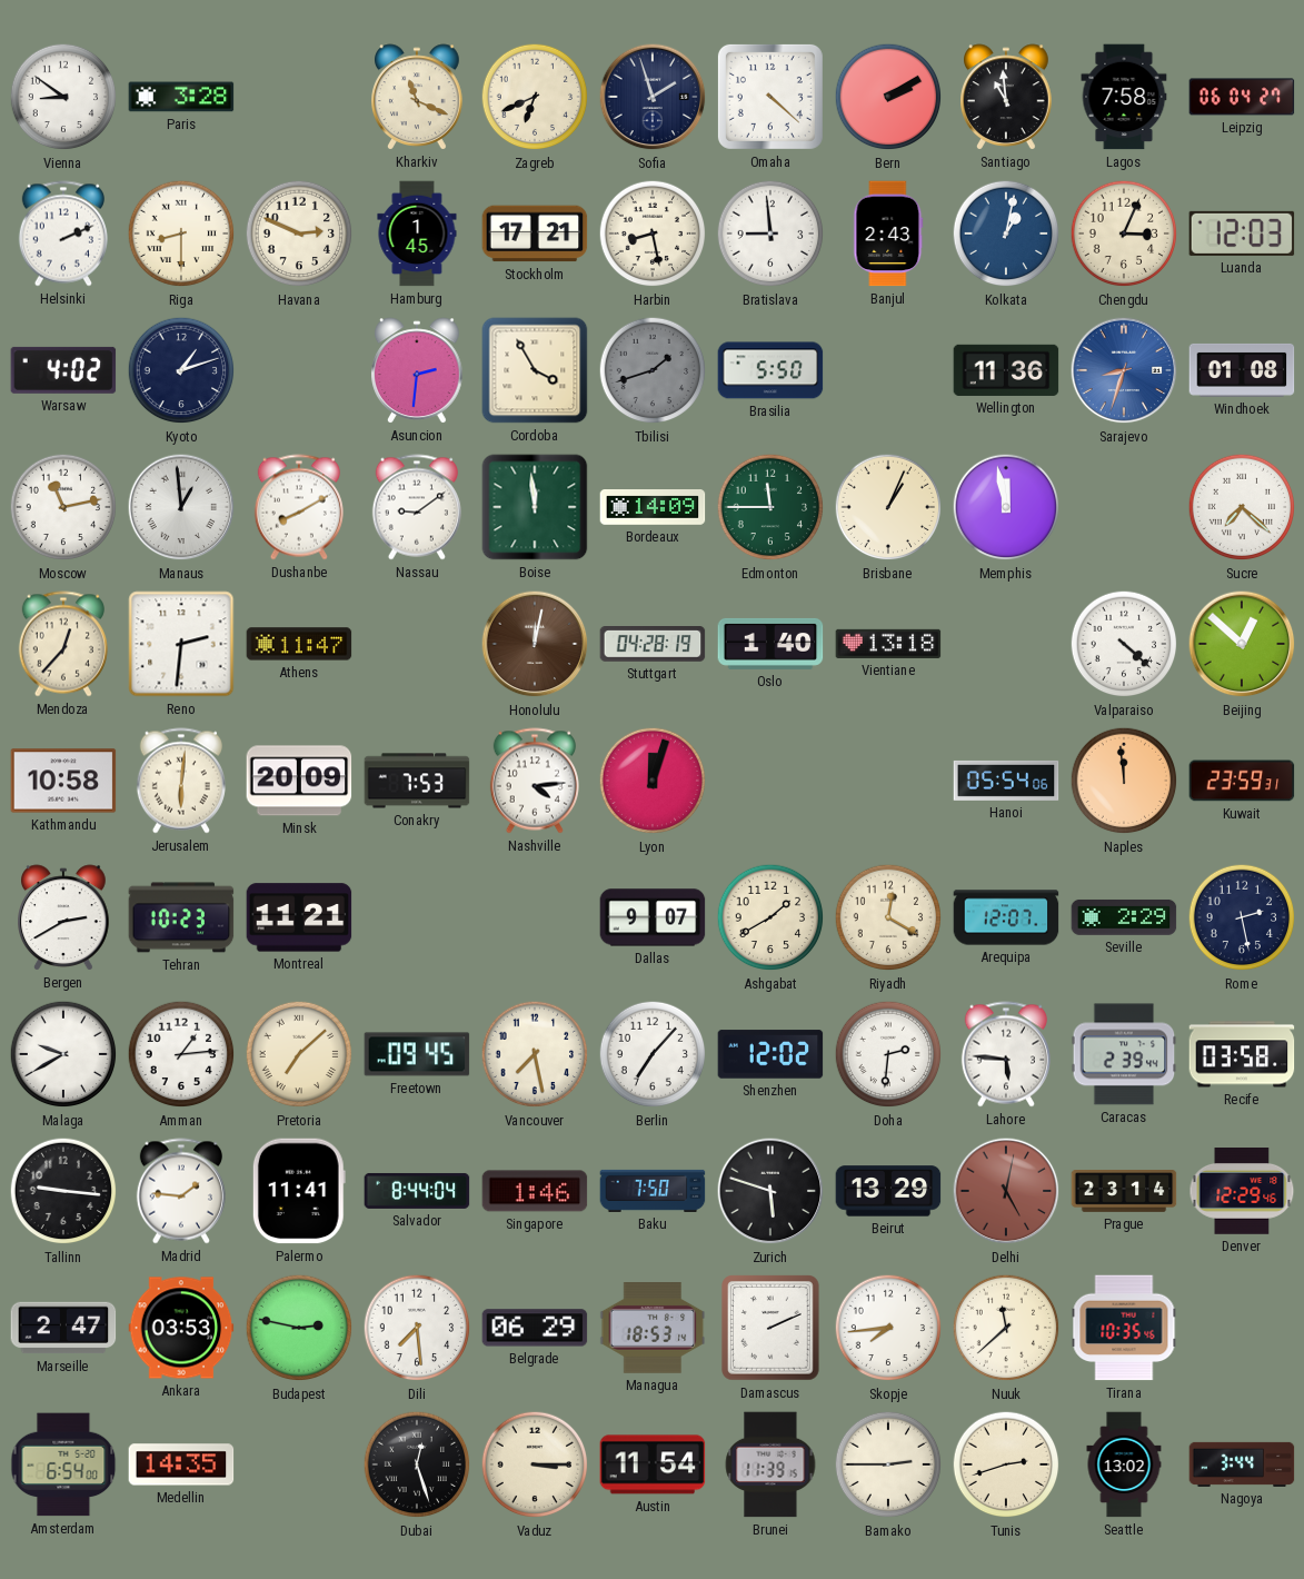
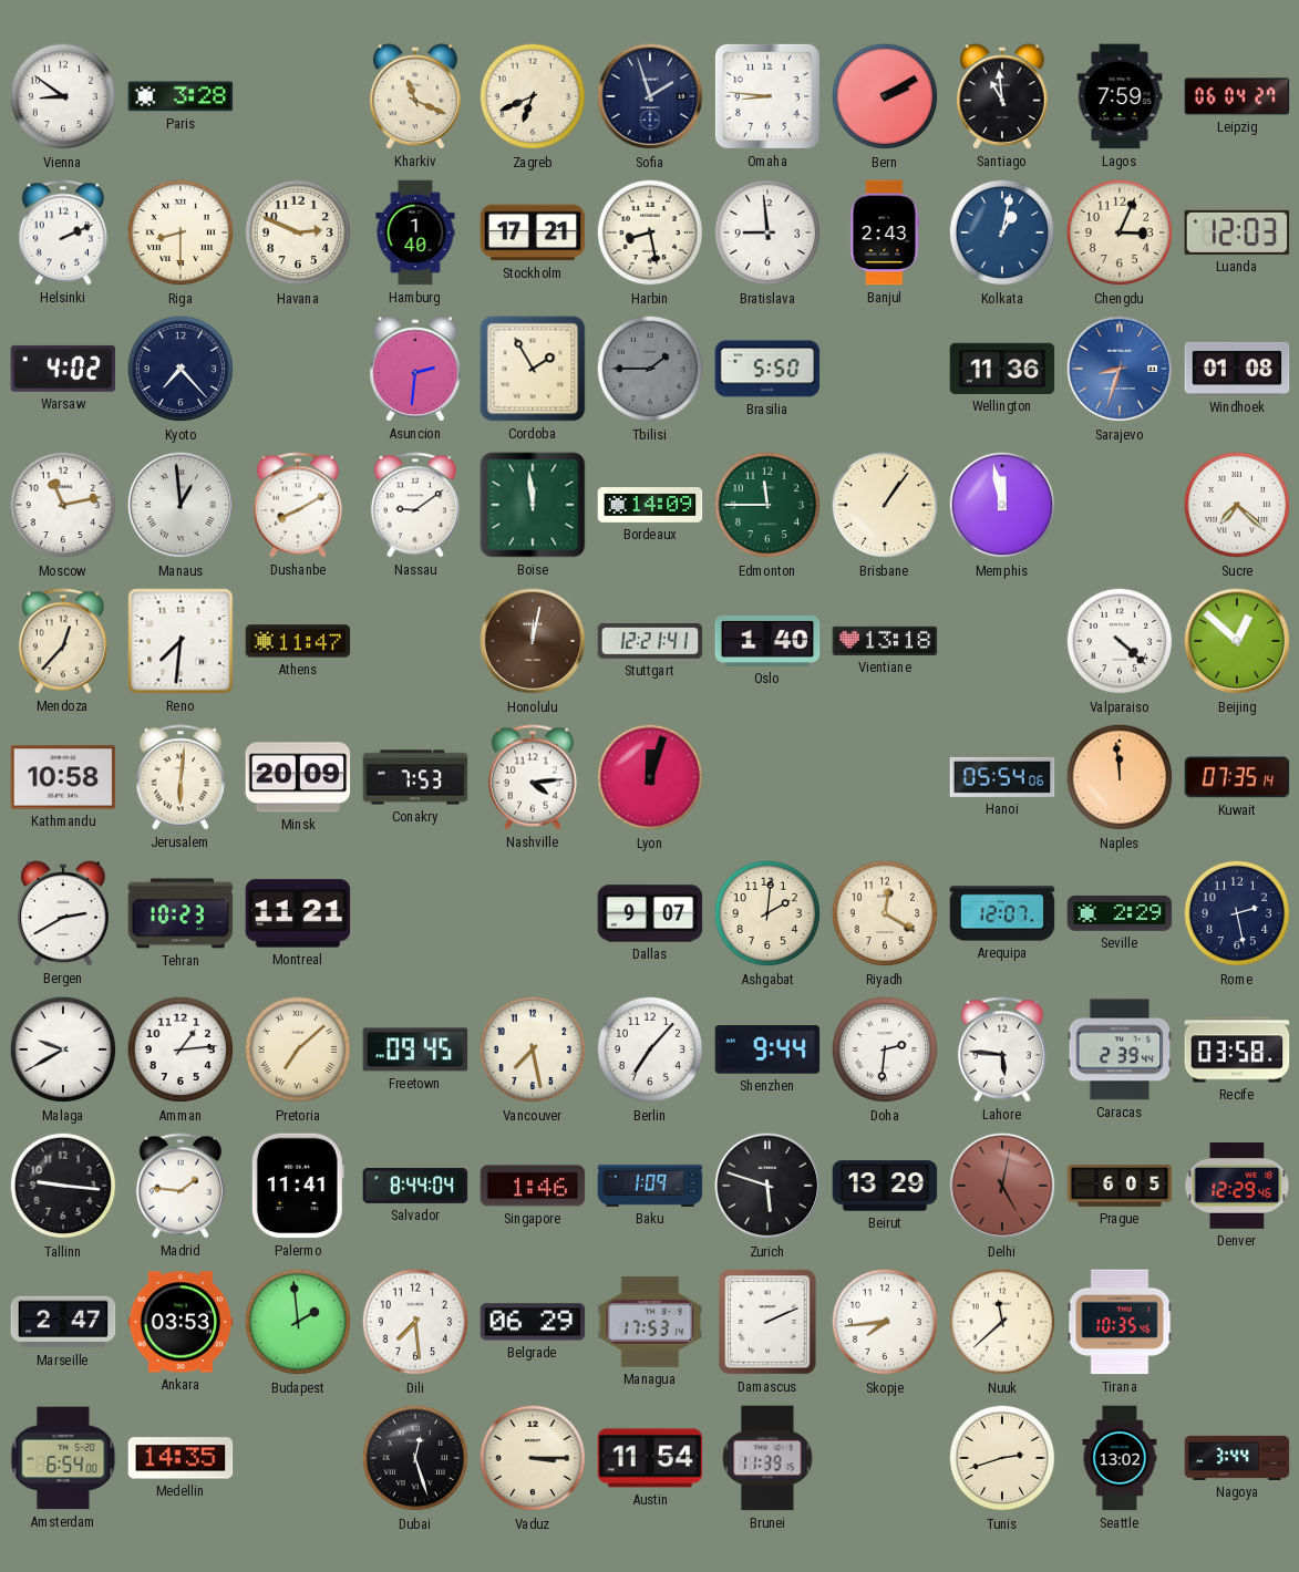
Omaha: 4:22 -> 8:46
Lagos: 7:58 -> 7:59
Hamburg: 1:45 -> 1:40
Kyoto: 1:12 -> 7:23
Cordoba: 3:55 -> 1:55
Tbilisi: 1:42 -> 1:45
Brisbane: 1:04 -> 1:06
Reno: 2:31 -> 7:31
Stuttgart: 04:28 -> 12:21
Kuwait: 23:59 -> 07:35
Ashgabat: 1:40 -> 2:01
Shenzhen: 12:02 -> 9:44
Baku: 7:50 -> 1:09
Prague: 23:14 -> 6:05
Budapest: 2:47 -> 1:59
Managua: 18:53 -> 17:53
Bamako: 2:45 -> none
